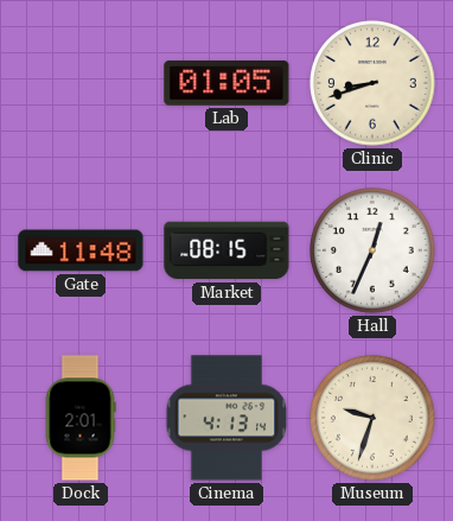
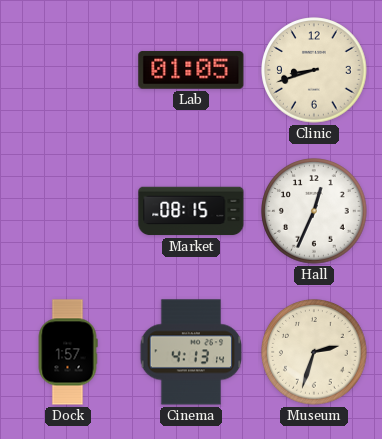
Gate: 11:48 -> none
Dock: 2:01 -> 1:57
Museum: 9:33 -> 2:33
